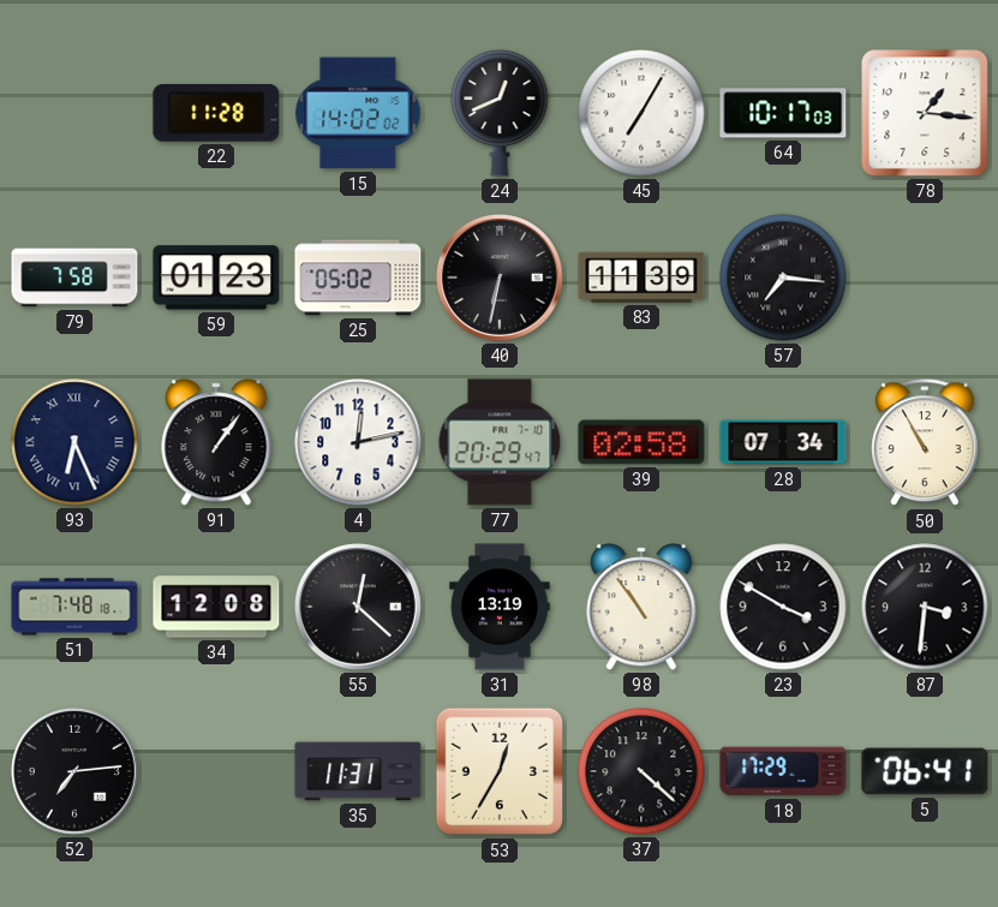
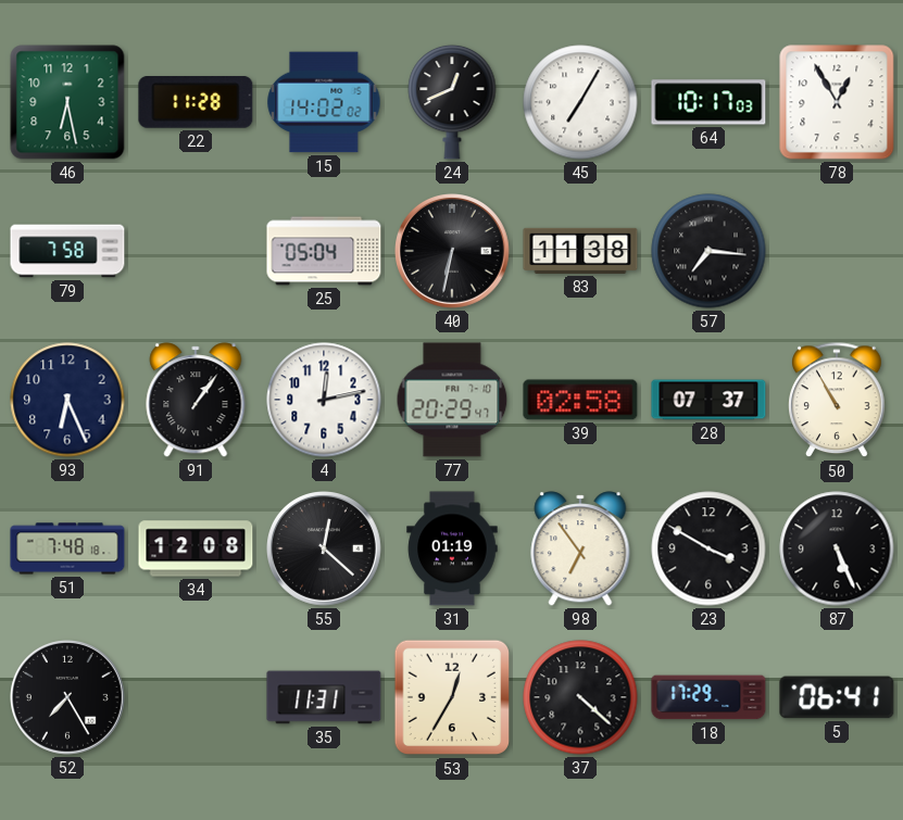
46: none -> 6:28
78: 1:16 -> 12:55
59: 01:23 -> none
25: 05:02 -> 05:04
83: 11:39 -> 11:38
93 numerals: Roman -> Arabic
28: 07:34 -> 07:37
31: 13:19 -> 01:19
98: 10:54 -> 6:54
87: 3:31 -> 5:26
52: 7:14 -> 7:25
